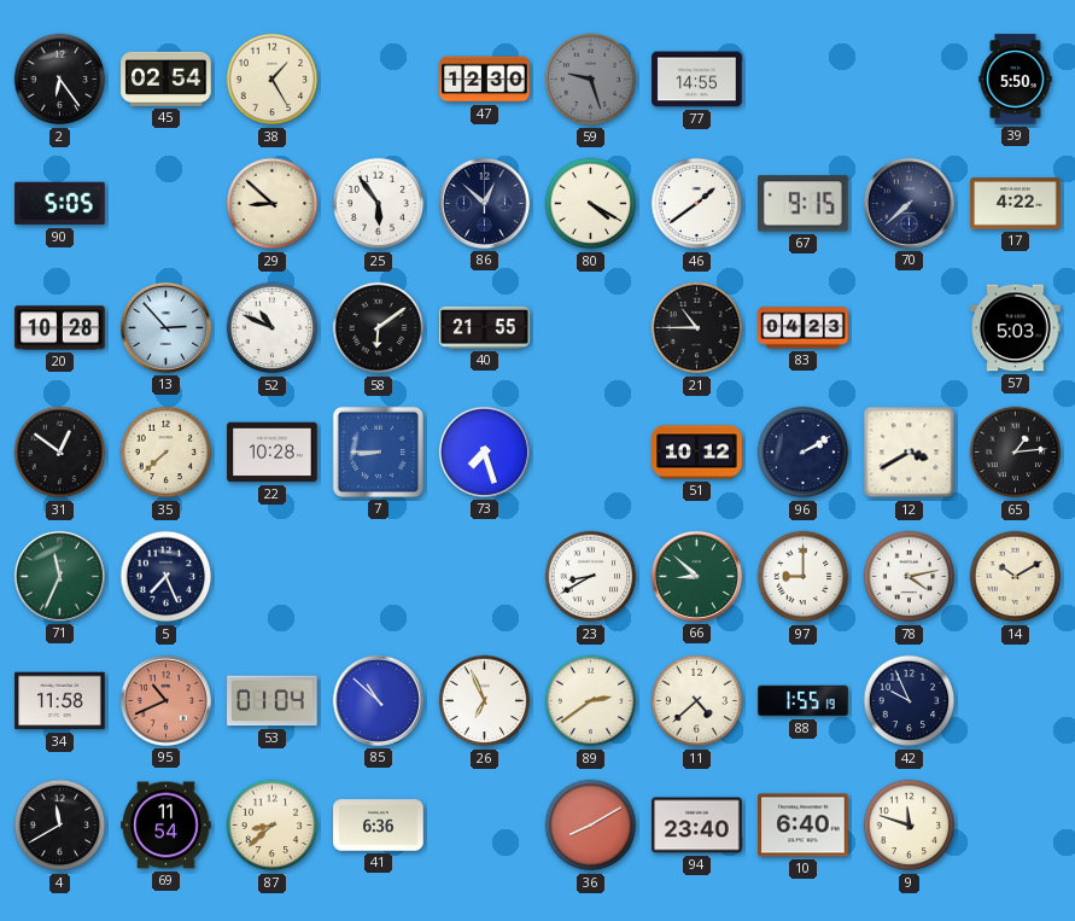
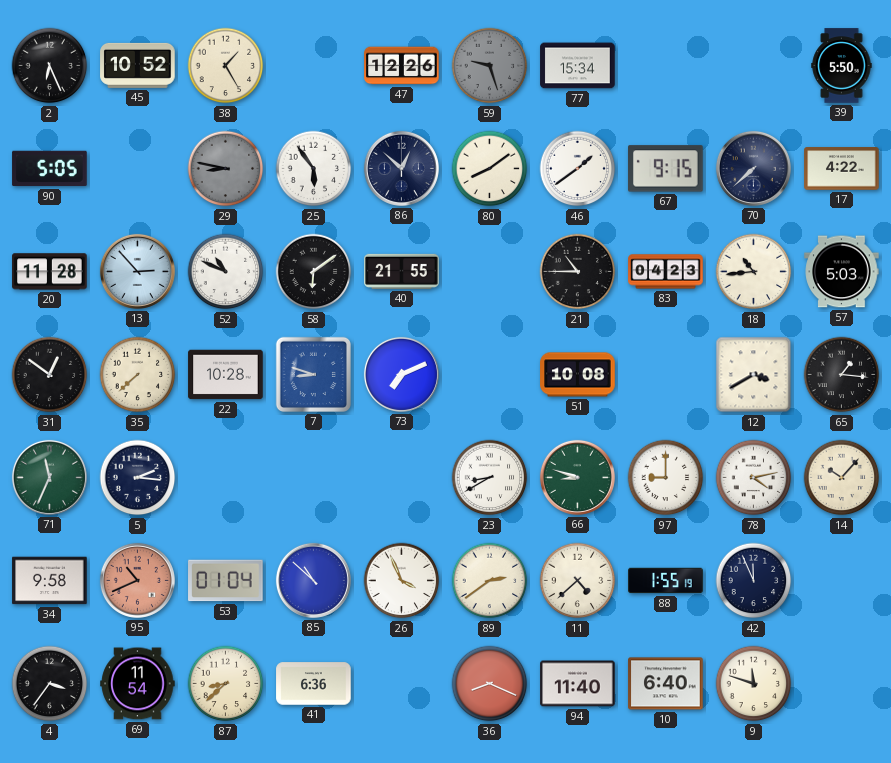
2: 6:24 -> 6:26
45: 02:54 -> 10:52
47: 12:30 -> 12:26
77: 14:55 -> 15:34
29: 8:52 -> 8:47
29 dial: cream -> grey
80: 4:20 -> 8:09
20: 10:28 -> 11:28
18: none -> 10:44
7: 8:45 -> 8:48
73: 7:27 -> 7:11
51: 10:12 -> 10:08
96: 2:10 -> none
65: 1:14 -> 1:16
5: 7:26 -> 2:16
66: 8:52 -> 8:48
14: 10:10 -> 10:07
34: 11:58 -> 9:58
26: 6:56 -> 3:56
42: 9:56 -> 11:56
4: 11:40 -> 3:36
36: 8:10 -> 8:19
94: 23:40 -> 11:40
